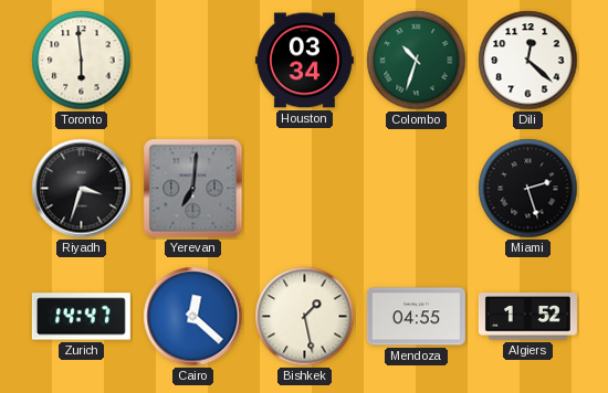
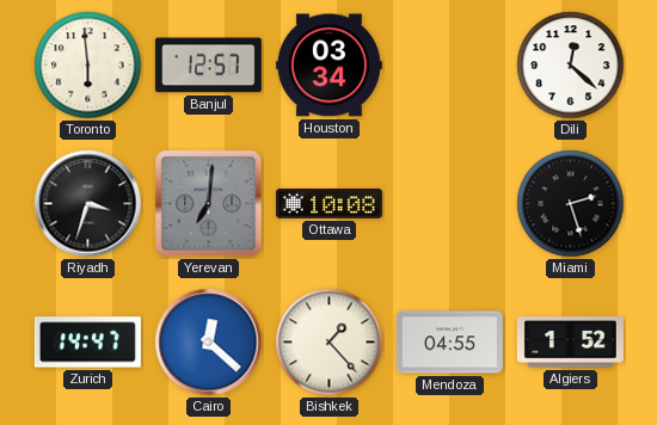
Banjul: none -> 12:57
Colombo: 10:33 -> none
Ottawa: none -> 10:08
Bishkek: 1:28 -> 1:23
